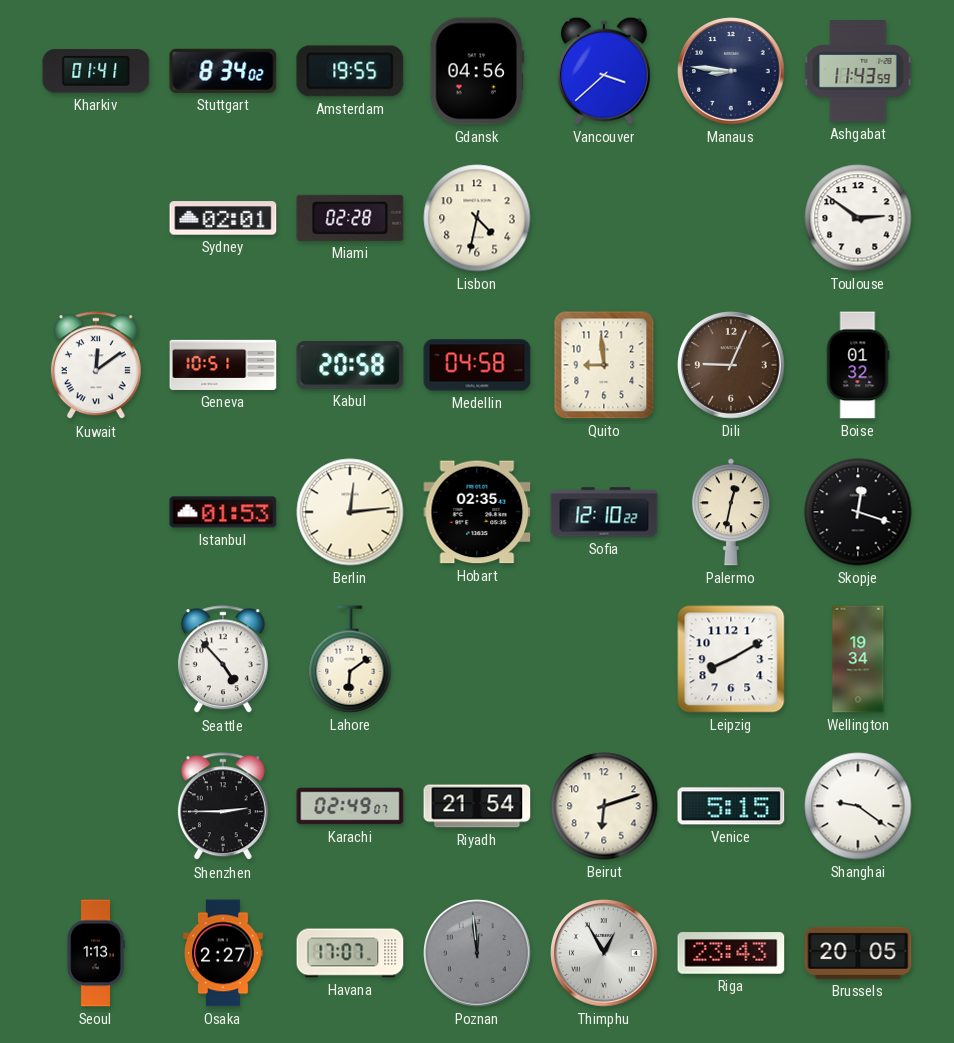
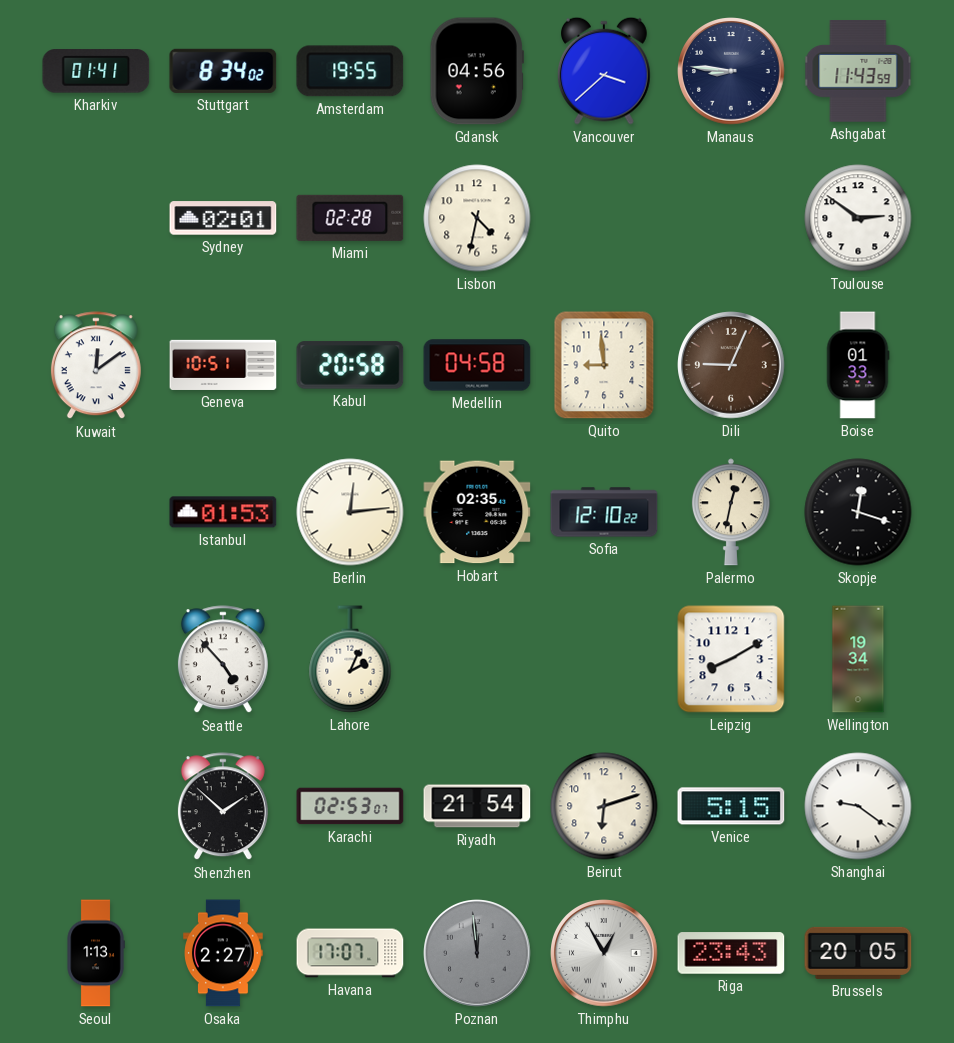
Boise: 01:32 -> 01:33
Lahore: 6:09 -> 2:04
Shenzhen: 2:45 -> 1:52
Karachi: 02:49 -> 02:53
